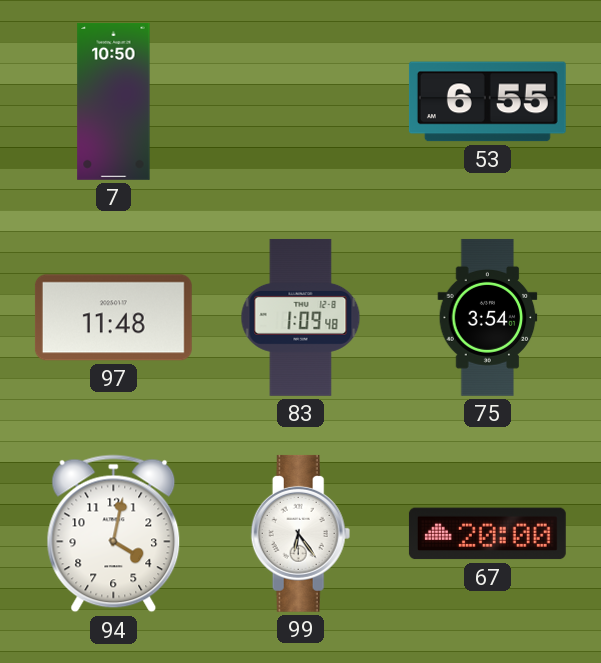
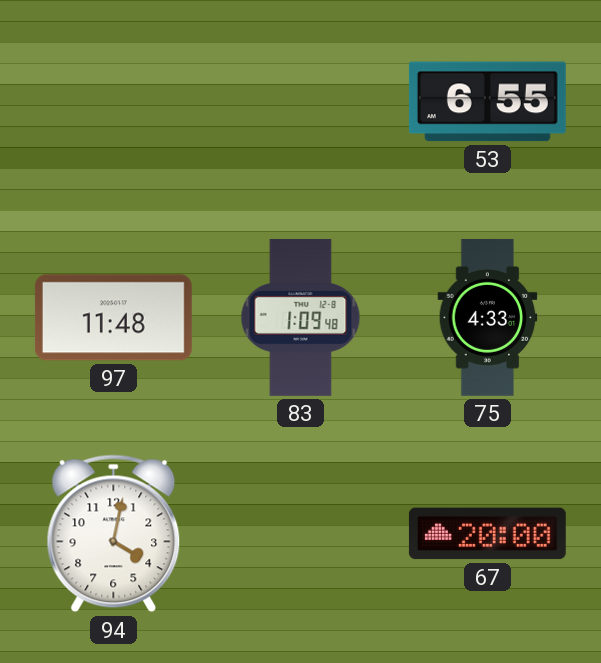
7: 10:50 -> none
75: 3:54 -> 4:33
99: 6:24 -> none
